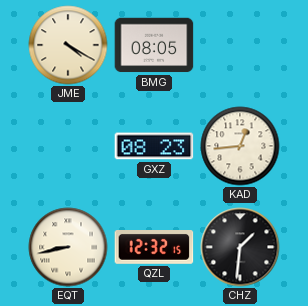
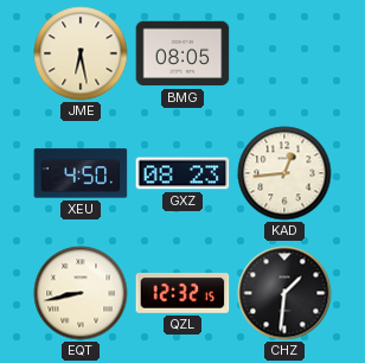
JME: 4:20 -> 6:28
XEU: none -> 4:50
